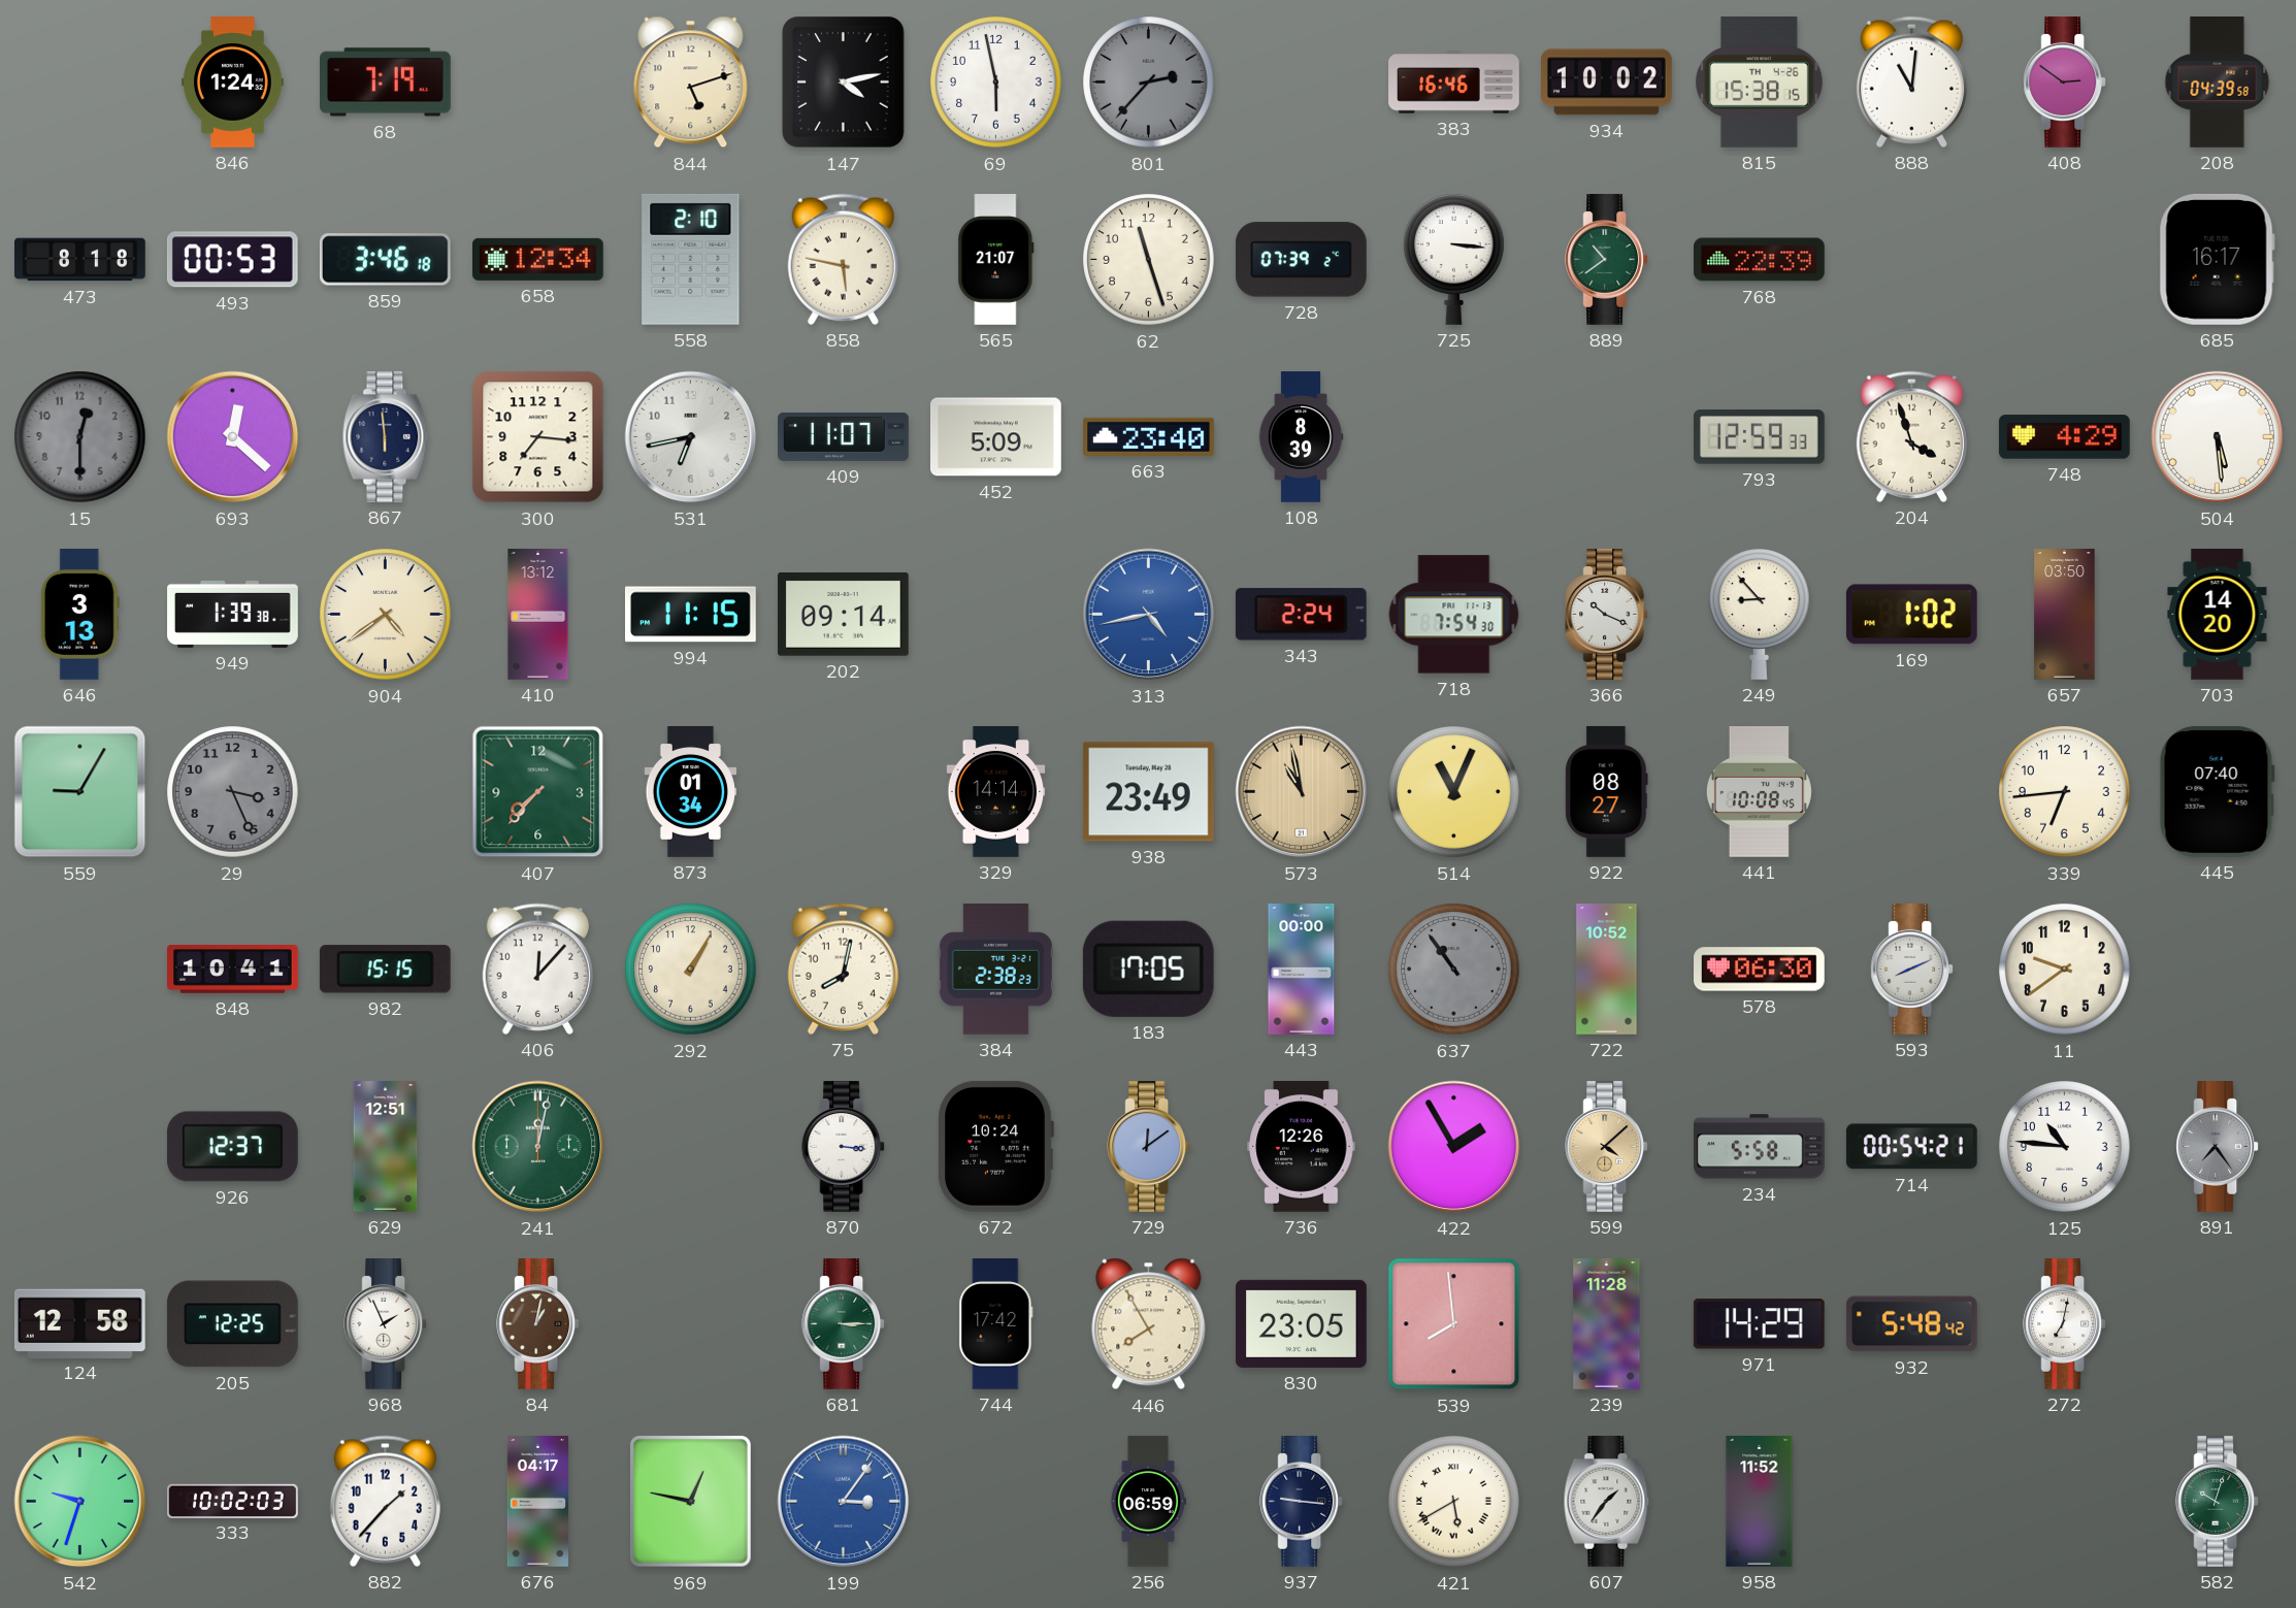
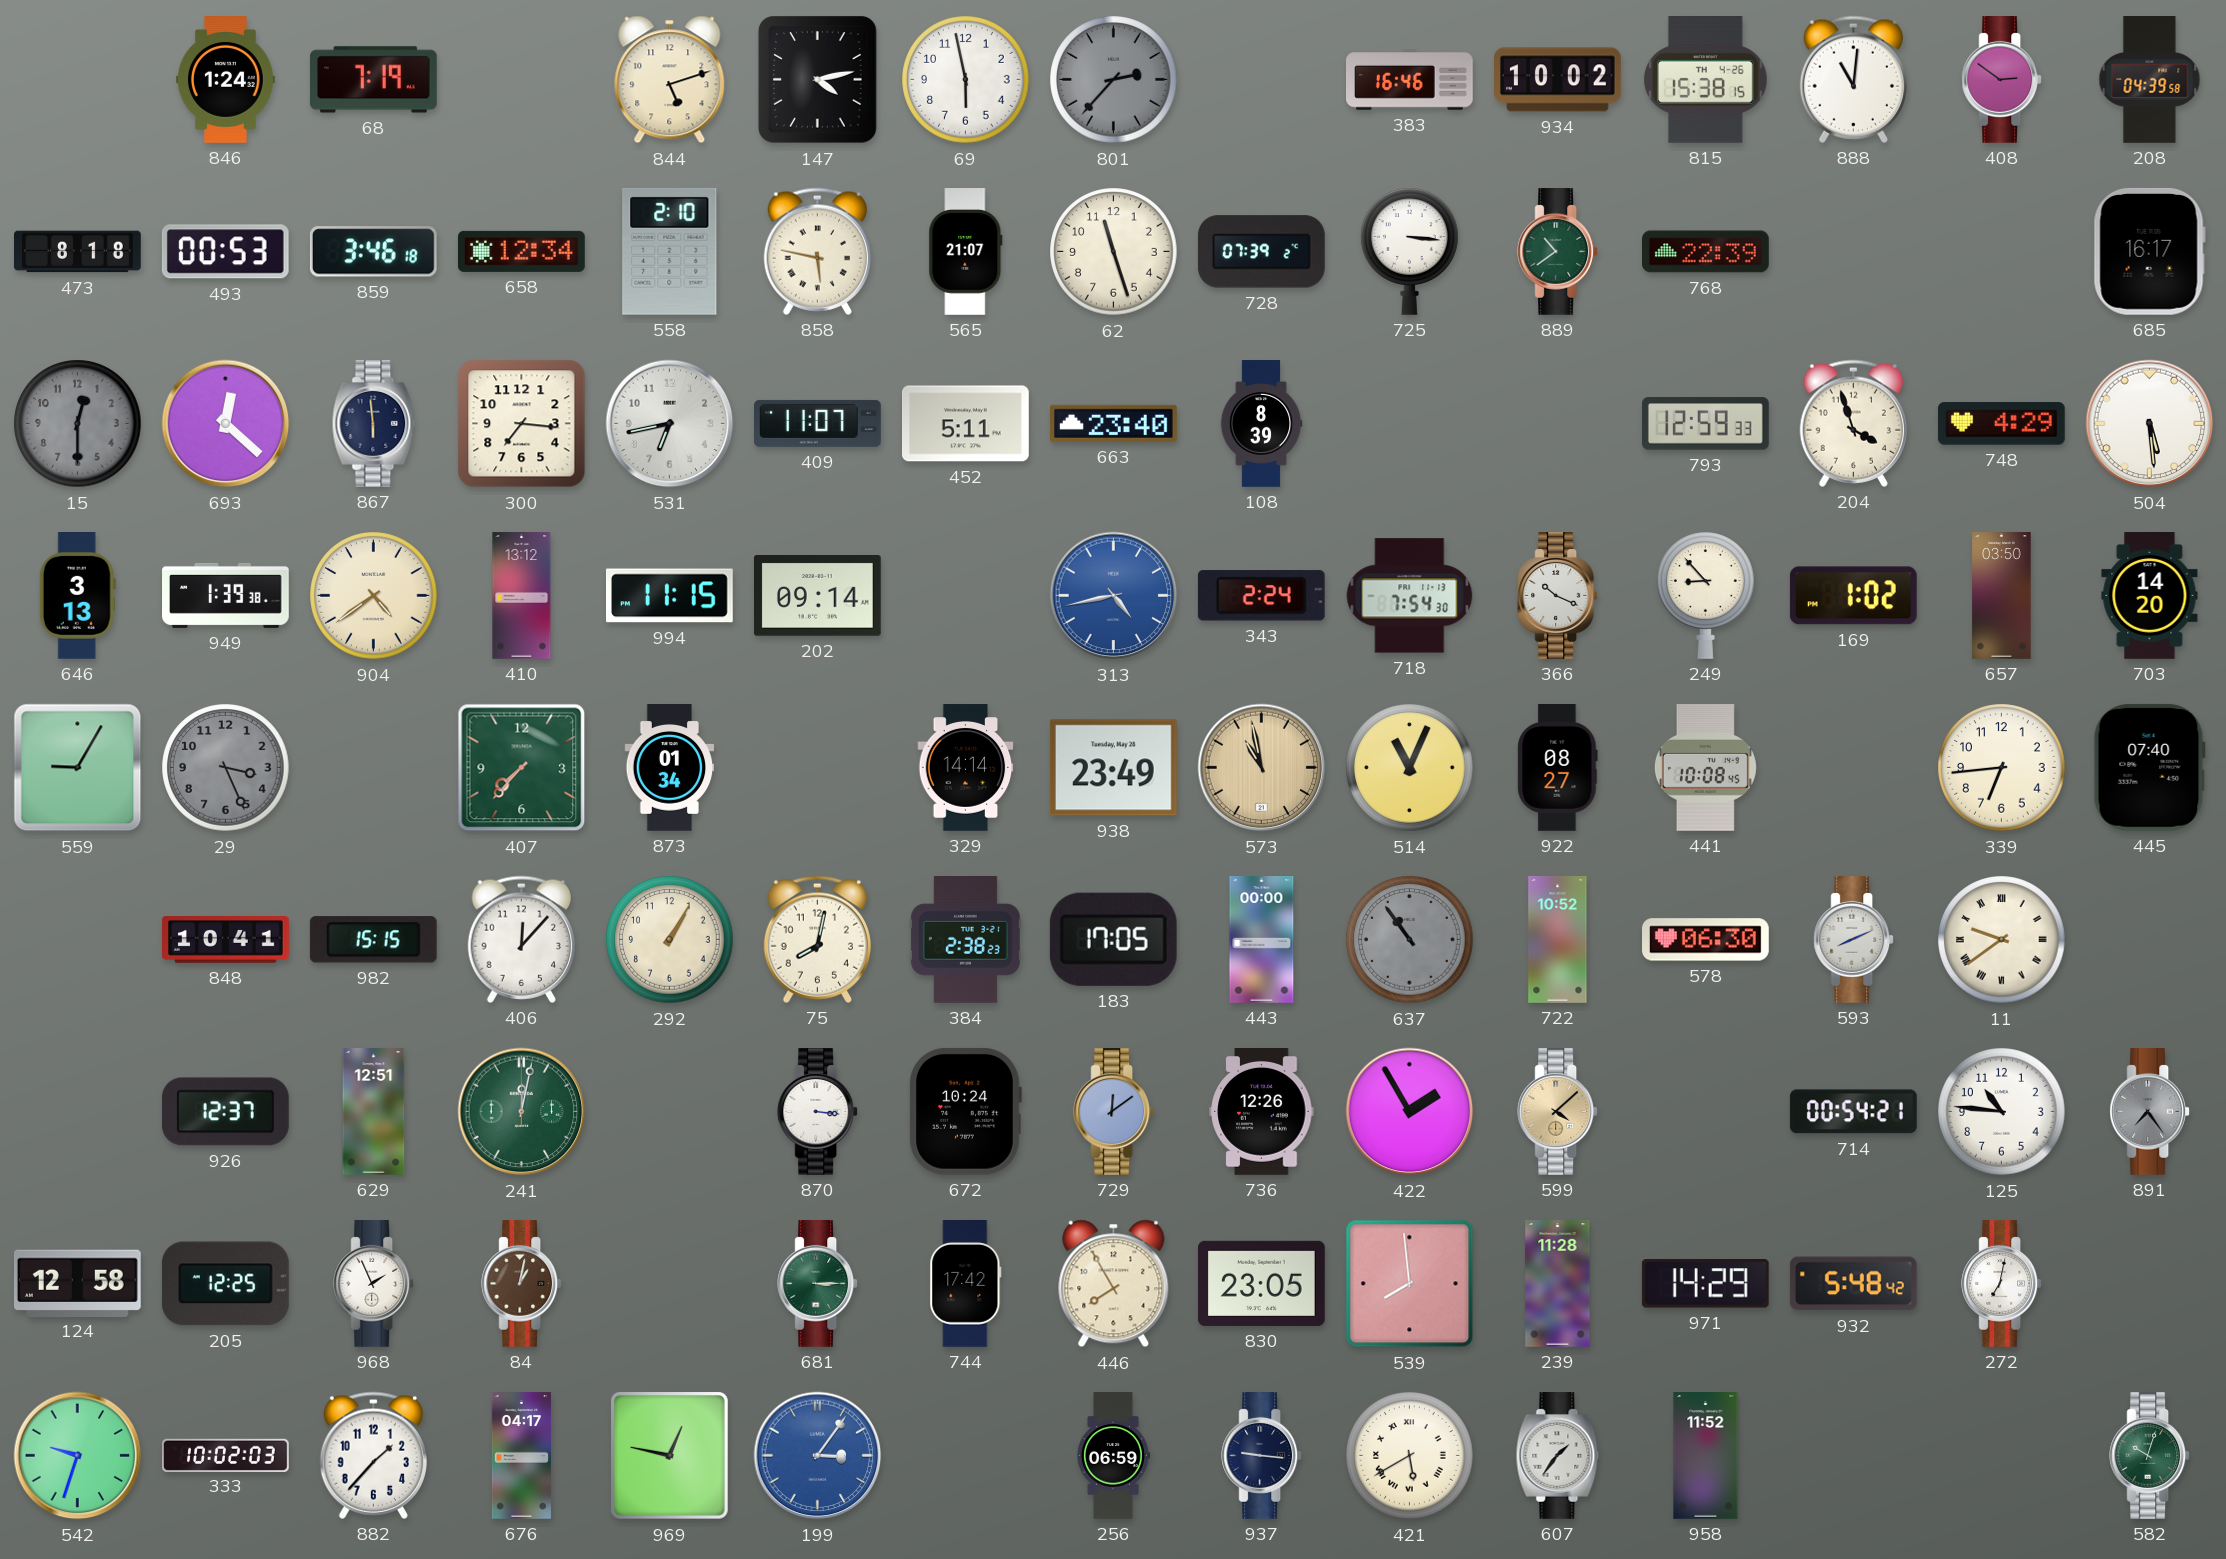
452: 5:09 -> 5:11
11 numerals: Arabic -> Roman
234: 5:58 -> none
